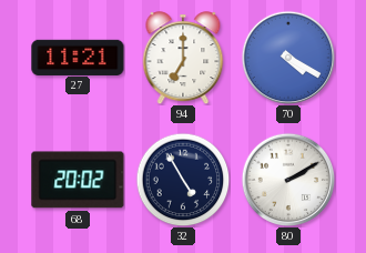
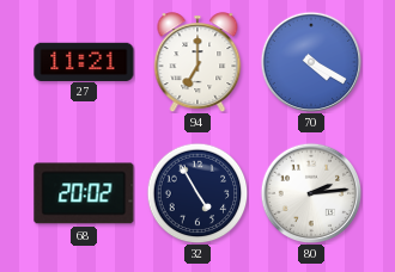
80: 2:10 -> 2:14
